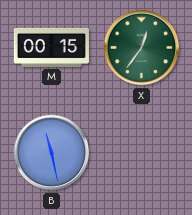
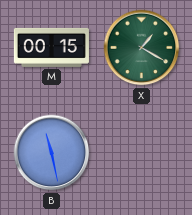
X: 12:36 -> 1:20
